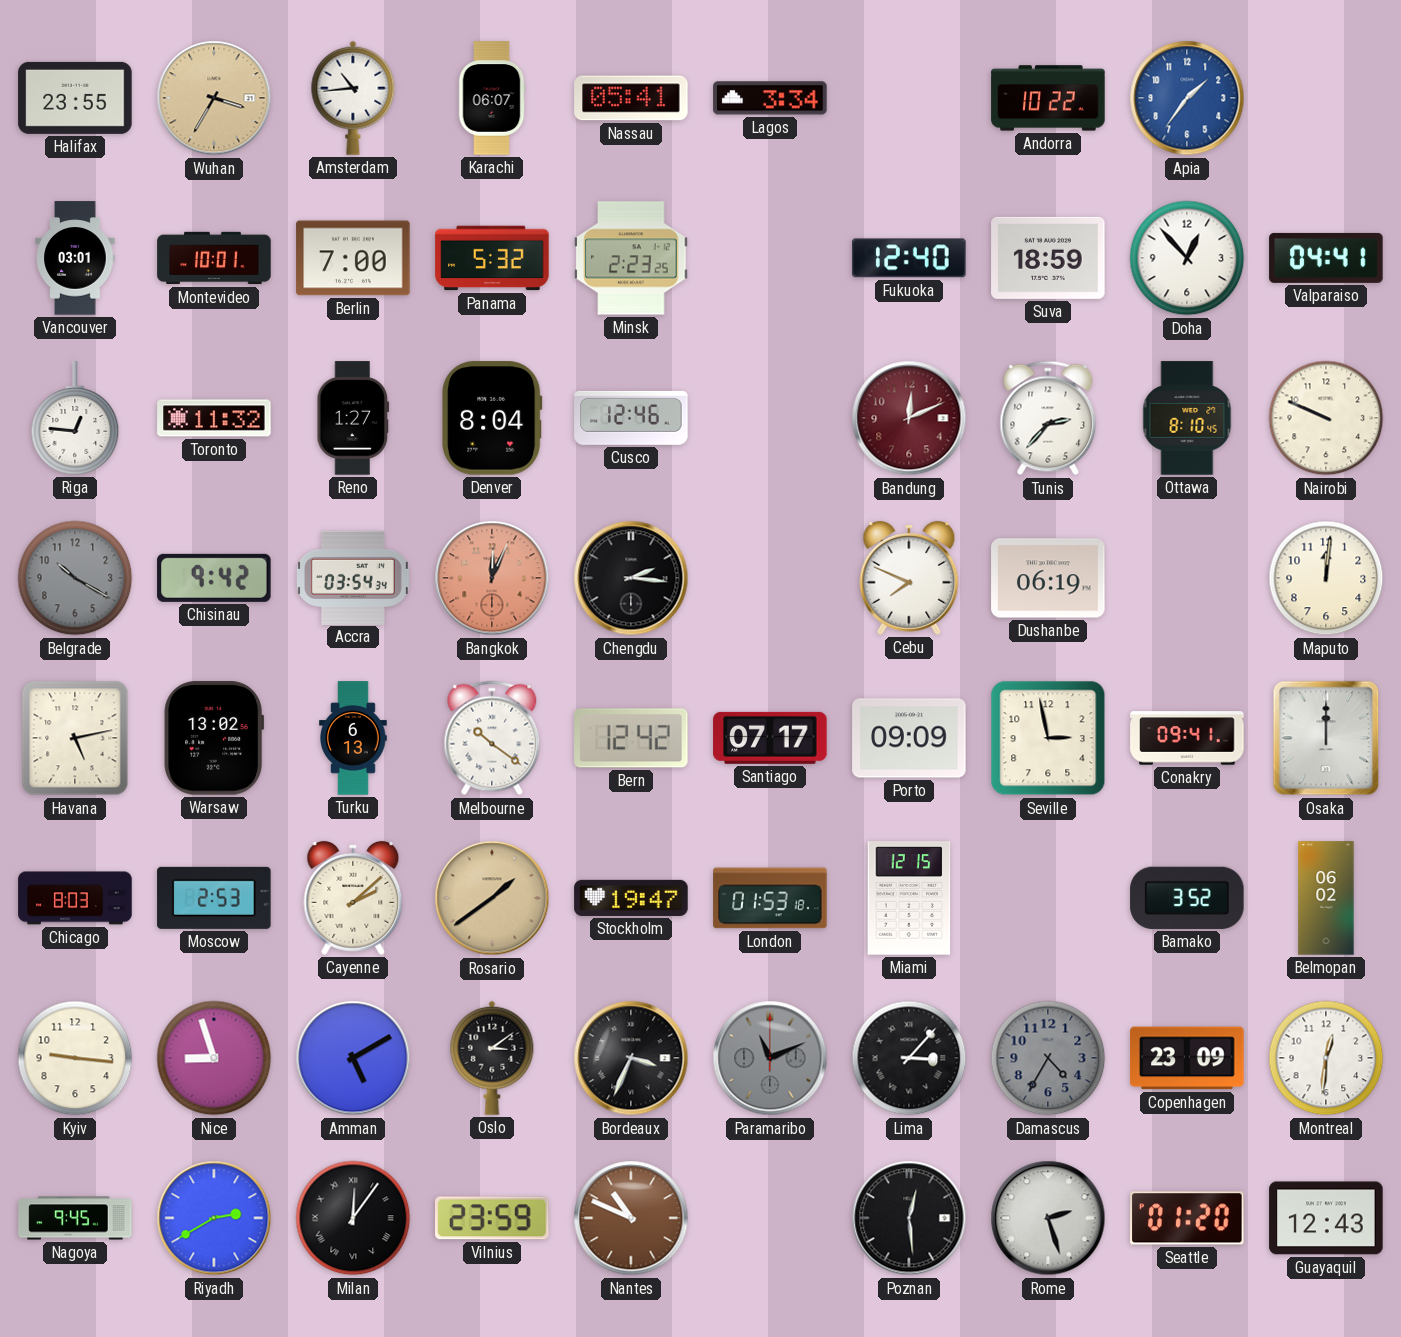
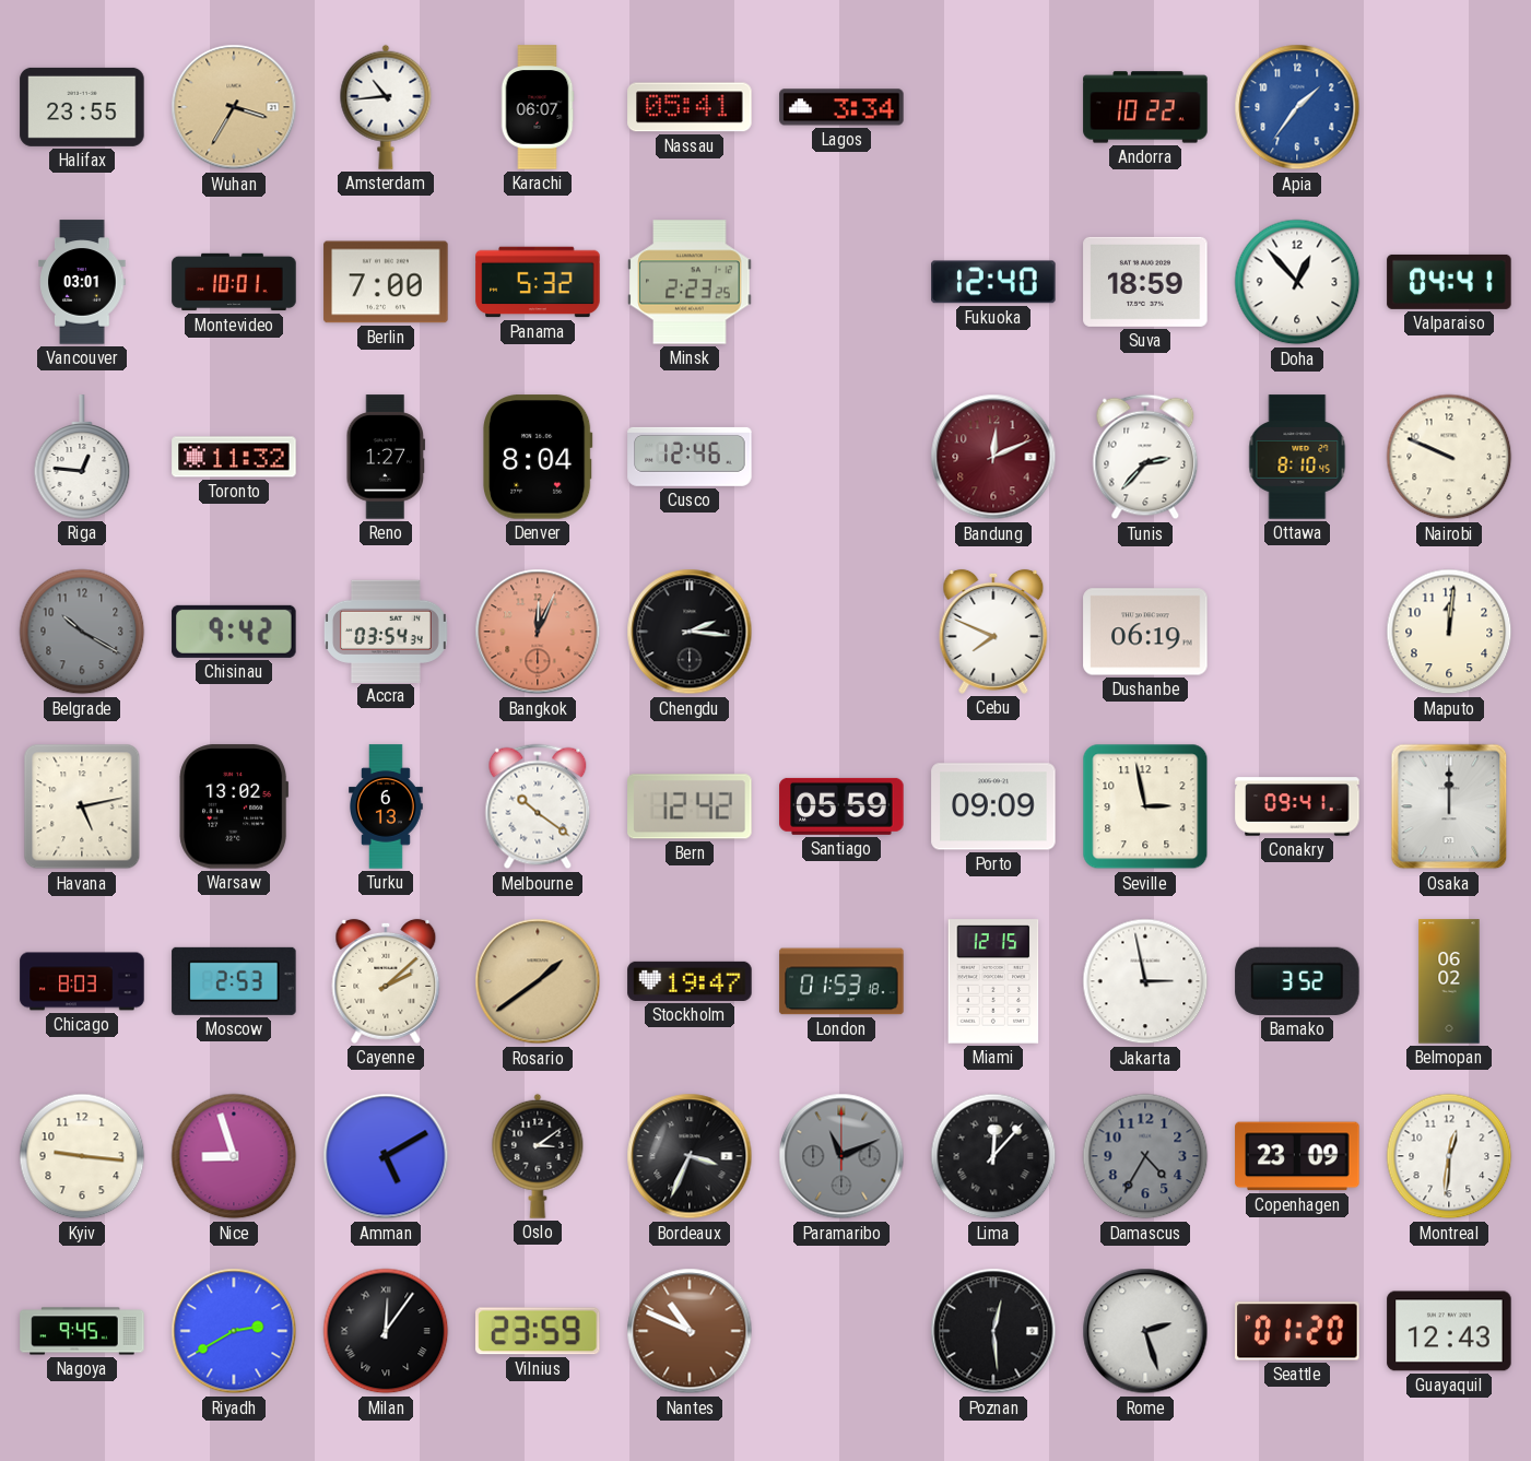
Santiago: 07:17 -> 05:59
Jakarta: none -> 2:58
Lima: 3:07 -> 12:07
